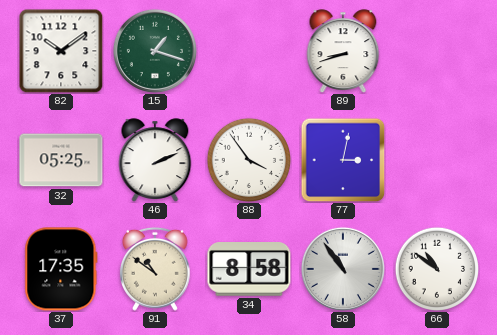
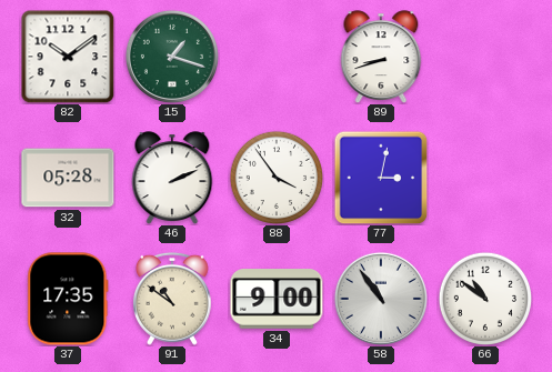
32: 05:25 -> 05:28
34: 8:58 -> 9:00
